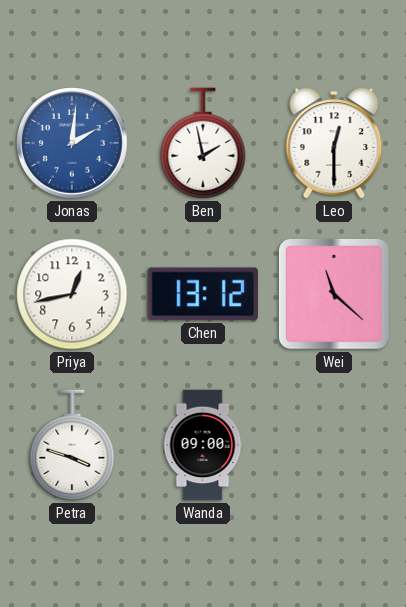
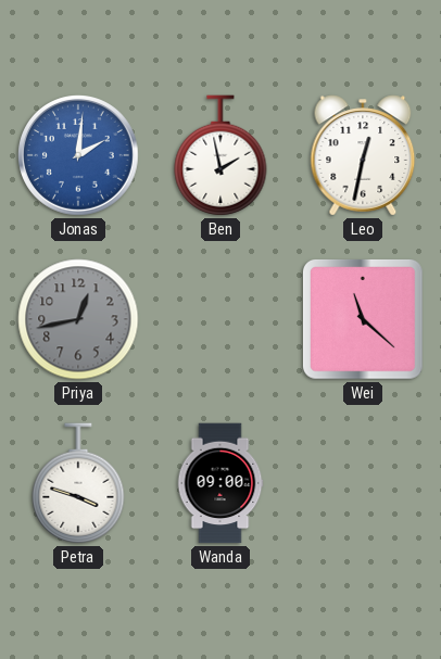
Leo: 12:30 -> 12:32
Priya dial: white -> grey
Chen: 13:12 -> none
